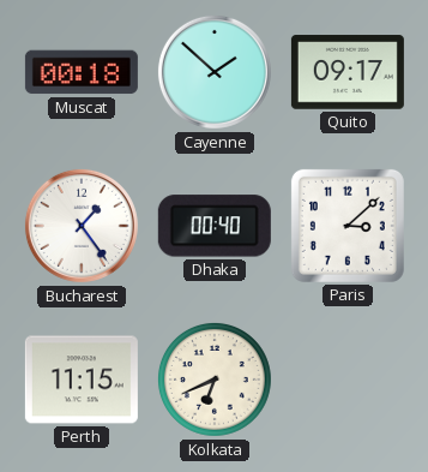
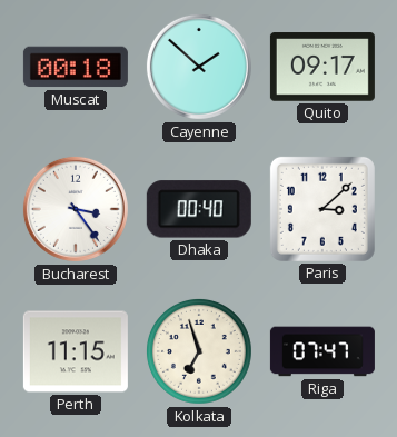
Bucharest: 1:24 -> 3:24
Kolkata: 6:41 -> 6:57
Riga: none -> 07:47
